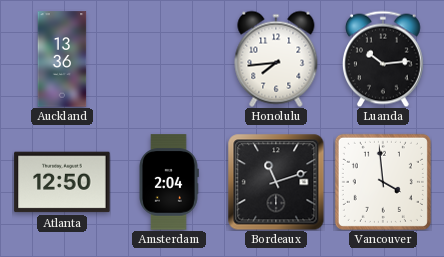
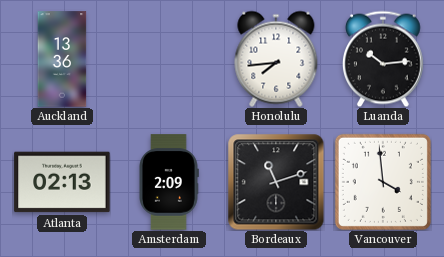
Atlanta: 12:50 -> 02:13
Amsterdam: 2:04 -> 2:09
